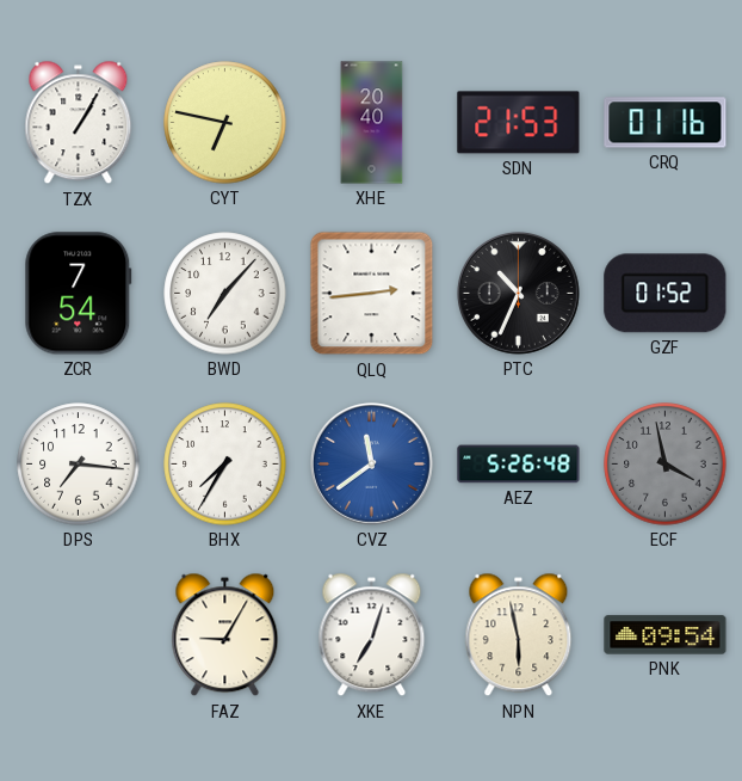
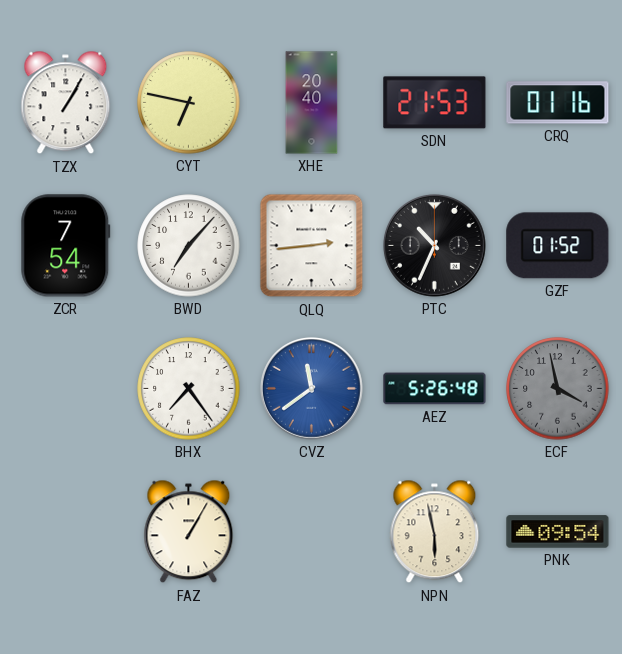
DPS: 7:16 -> none
BHX: 7:35 -> 7:24
FAZ: 9:05 -> 1:05
XKE: 7:03 -> none
